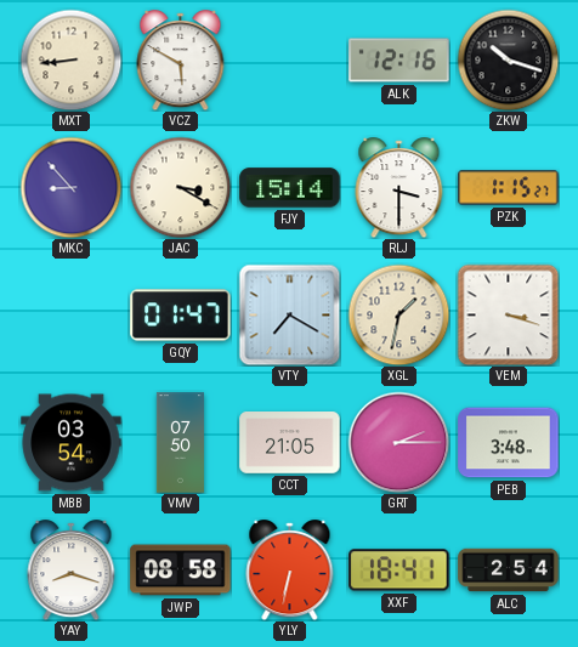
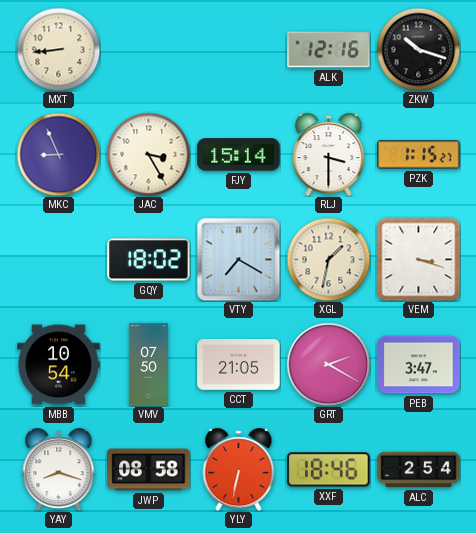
VCZ: 5:50 -> none
MKC: 8:53 -> 8:56
JAC: 3:20 -> 3:25
GQY: 01:47 -> 18:02
MBB: 03:54 -> 10:54
GRT: 2:15 -> 2:20
PEB: 3:48 -> 3:47
XXF: 18:41 -> 18:46
